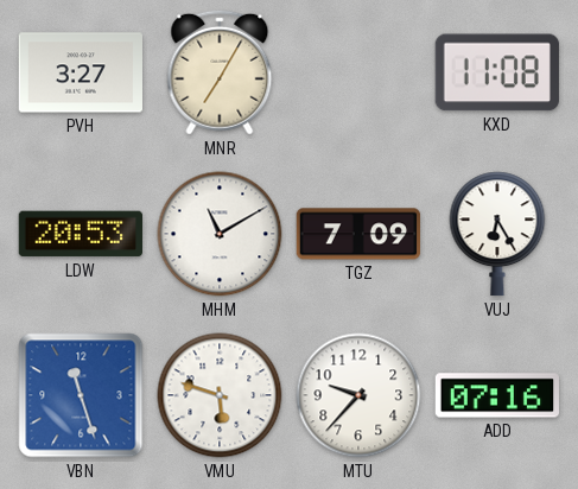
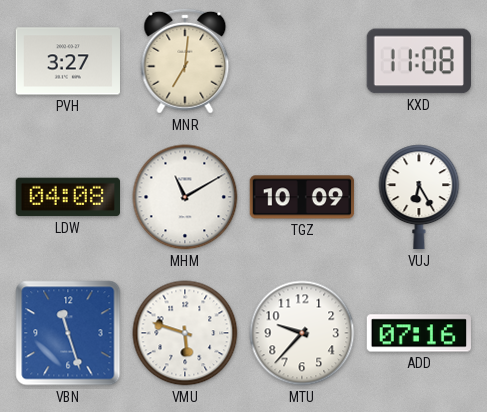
MNR: 7:05 -> 7:01
LDW: 20:53 -> 04:08
TGZ: 7:09 -> 10:09
